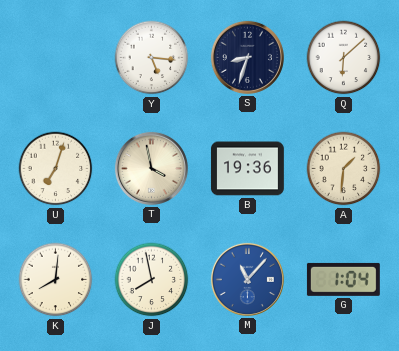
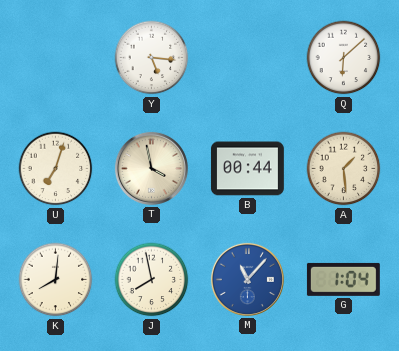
S: 8:33 -> none
B: 19:36 -> 00:44
A: 1:31 -> 1:29
